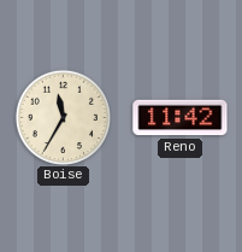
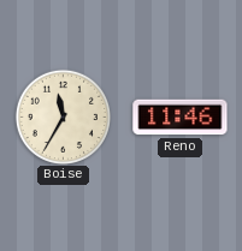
Reno: 11:42 -> 11:46
